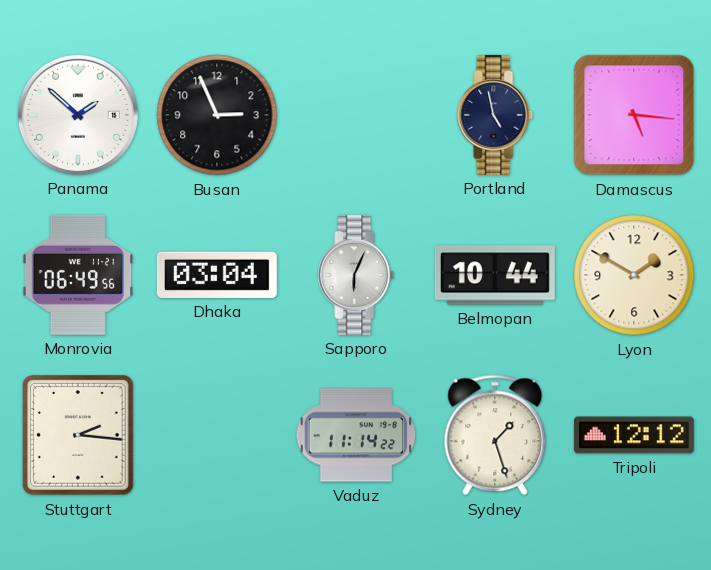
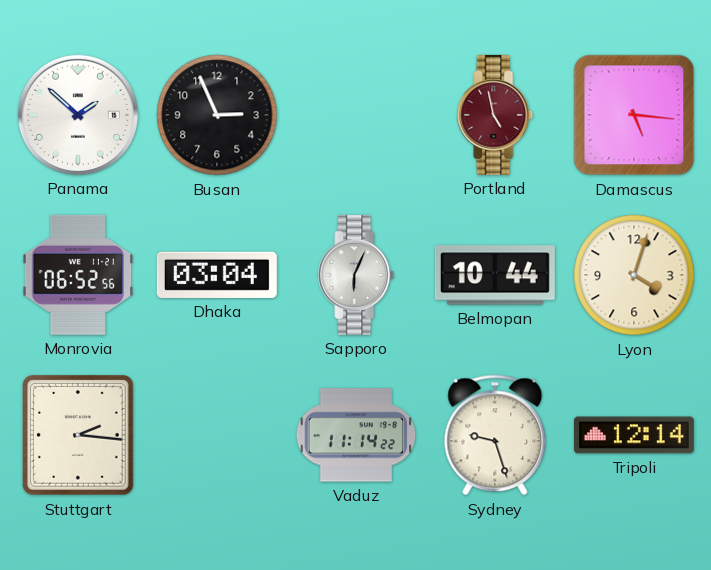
Portland dial: navy -> burgundy
Monrovia: 06:49 -> 06:52
Lyon: 1:50 -> 4:03
Sydney: 1:27 -> 9:27
Tripoli: 12:12 -> 12:14
